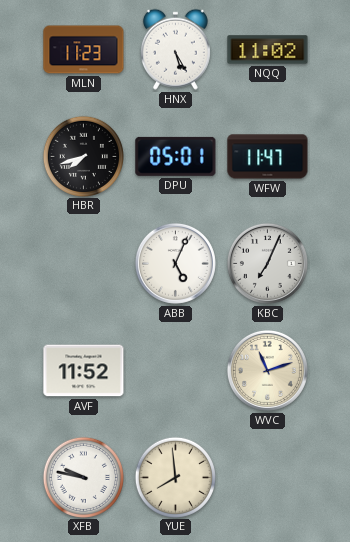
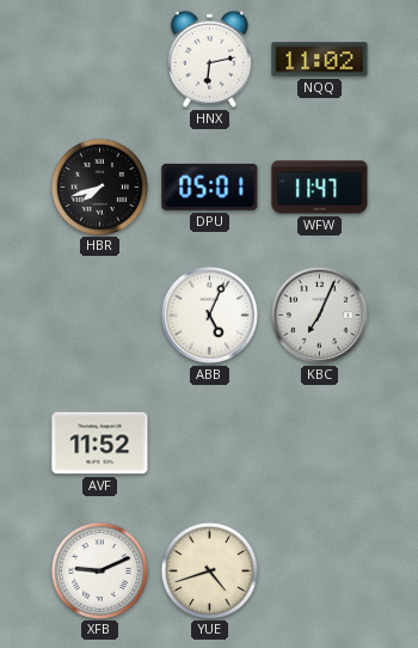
MLN: 11:23 -> none
HNX: 5:25 -> 6:13
WVC: 11:12 -> none
XFB: 9:47 -> 9:11
YUE: 7:59 -> 4:42
